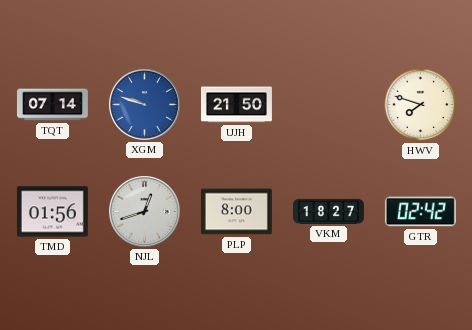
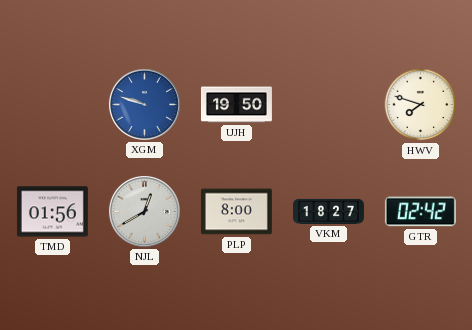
TQT: 07:14 -> none
UJH: 21:50 -> 19:50
NJL: 12:42 -> 12:40
